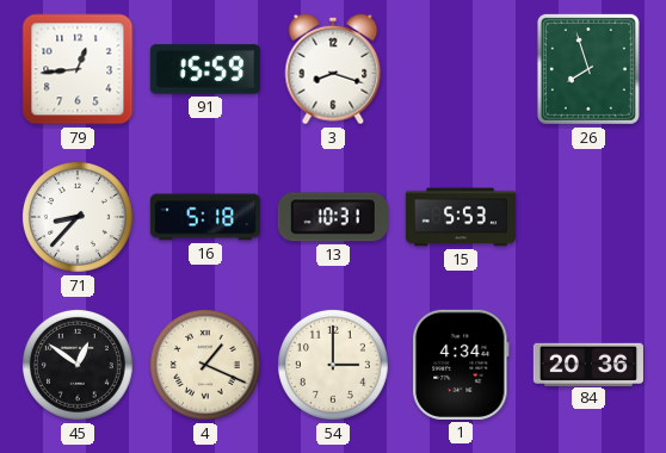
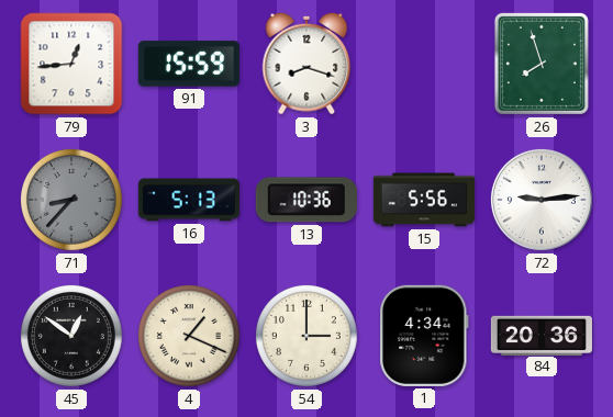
71 dial: white -> grey
16: 5:18 -> 5:13
13: 10:31 -> 10:36
15: 5:53 -> 5:56
72: none -> 9:14
